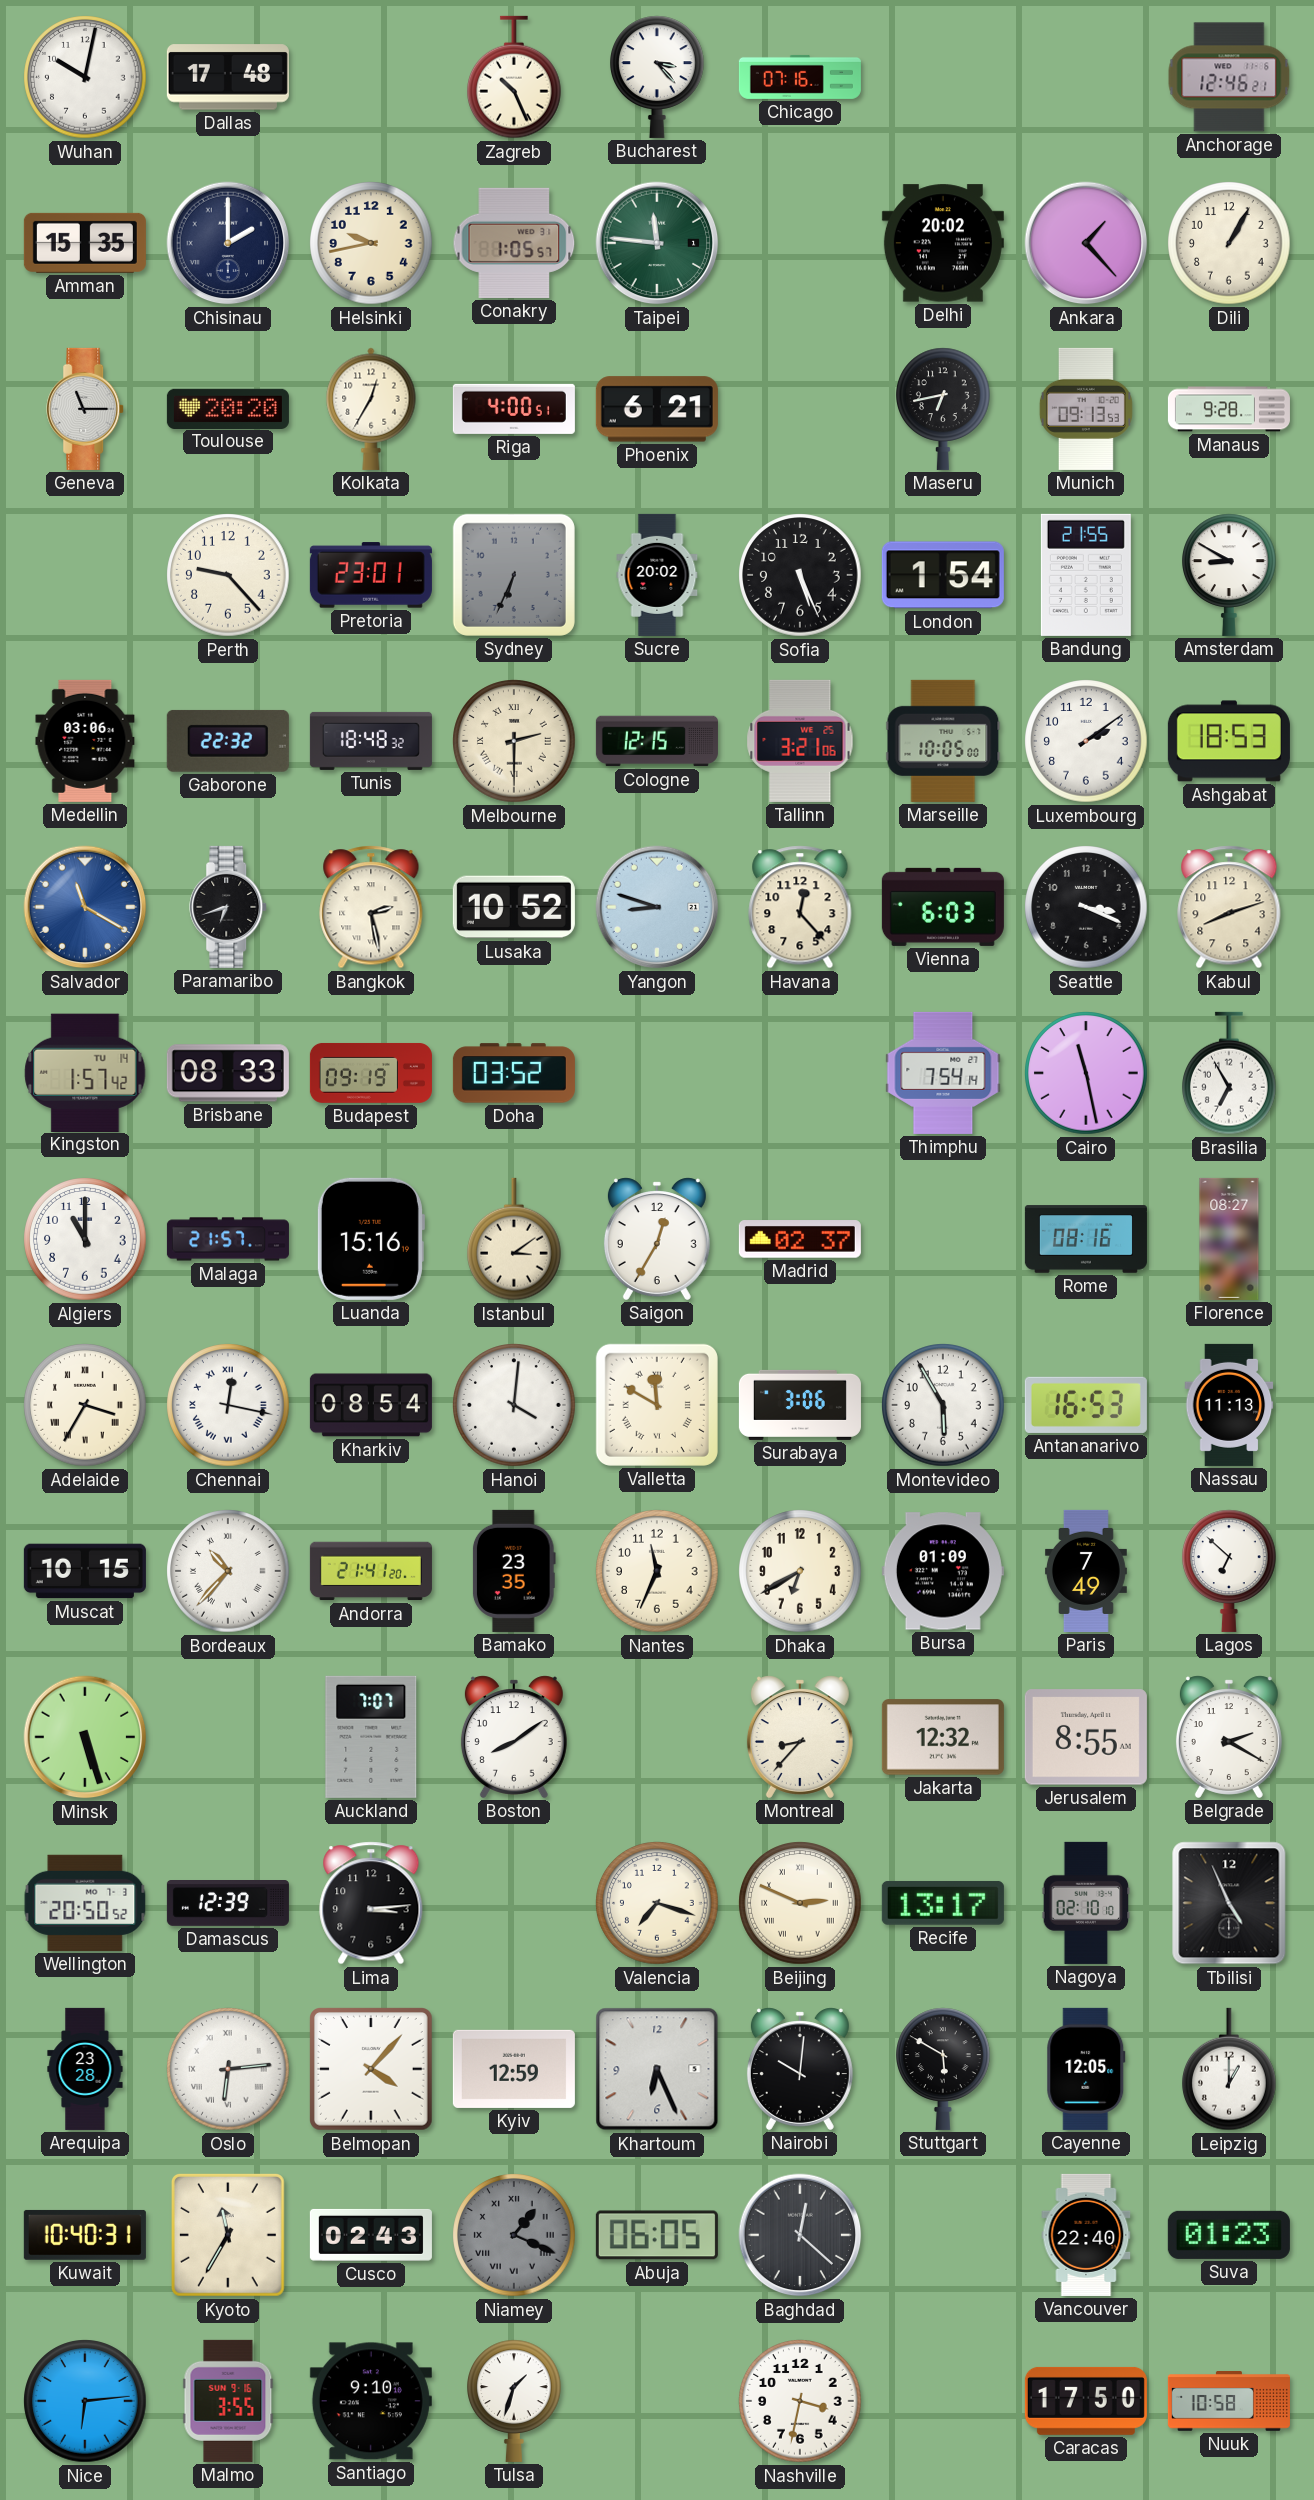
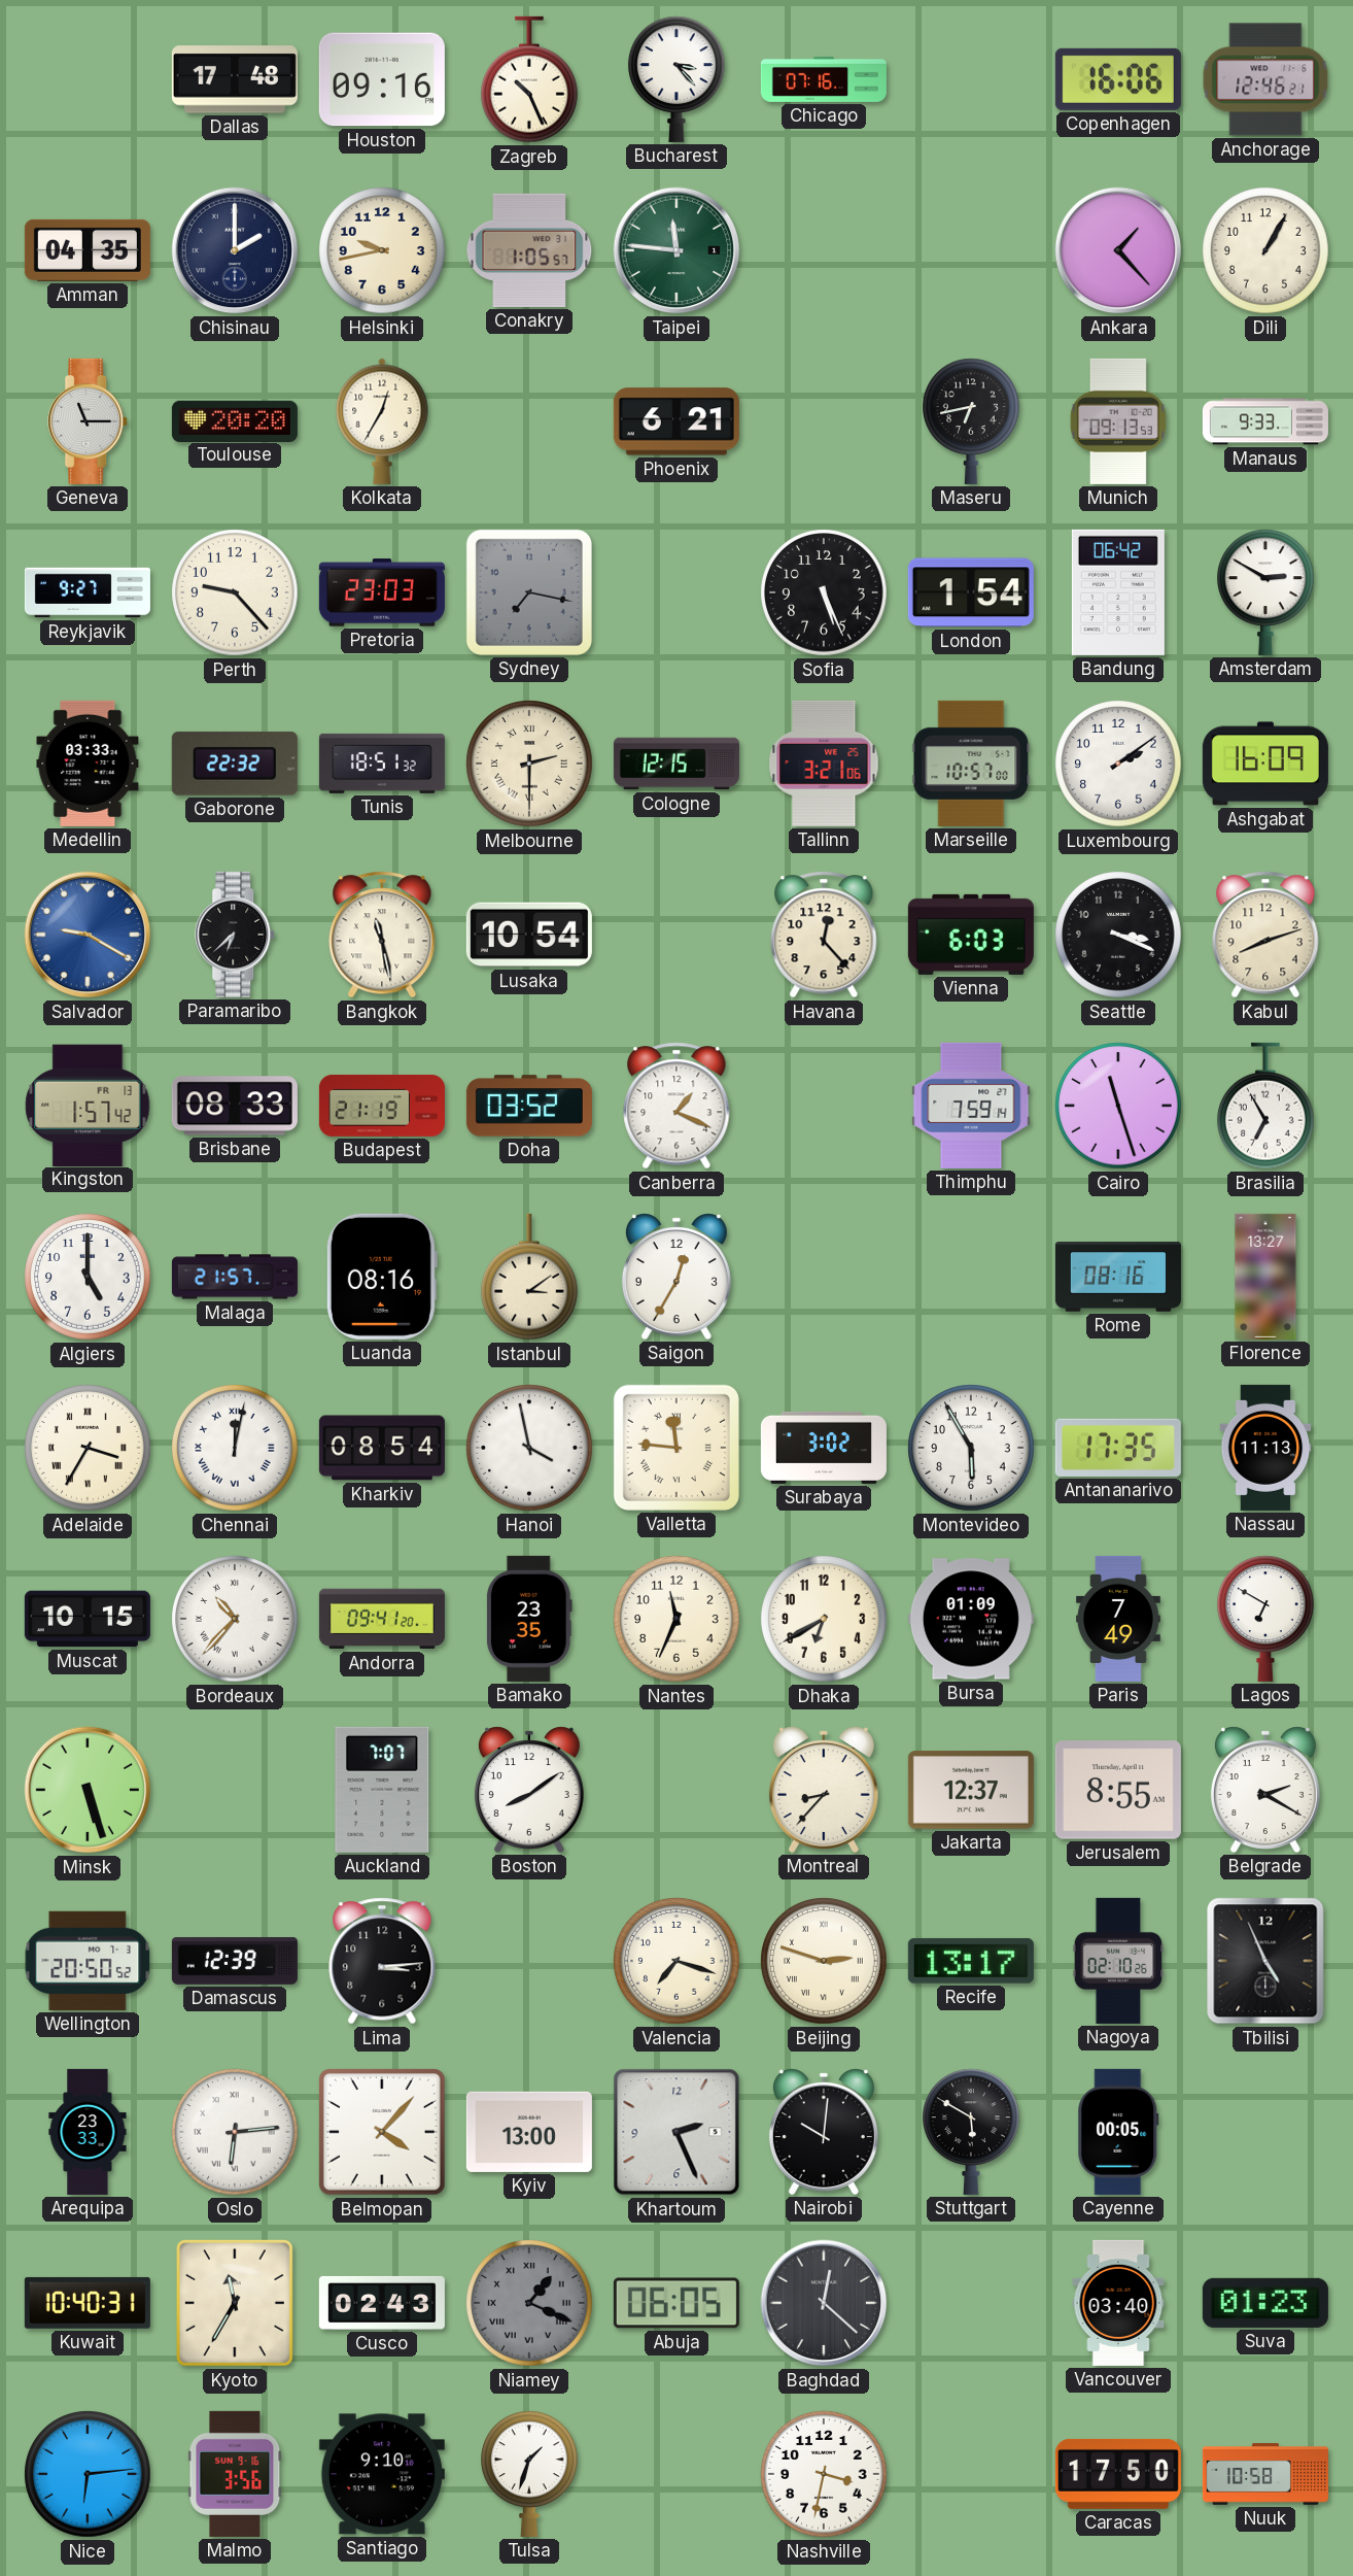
Wuhan: 10:02 -> none
Houston: none -> 09:16
Copenhagen: none -> 16:06
Amman: 15:35 -> 04:35
Delhi: 20:02 -> none
Riga: 4:00 -> none
Manaus: 9:28 -> 9:33
Reykjavik: none -> 9:27
Pretoria: 23:01 -> 23:03
Sydney: 6:34 -> 7:17
Sucre: 20:02 -> none
Bandung: 21:55 -> 06:42
Amsterdam: 8:50 -> 2:50
Medellin: 03:06 -> 03:33
Tunis: 18:48 -> 18:51
Marseille: 10:05 -> 10:57
Ashgabat: 18:53 -> 16:09
Salvador: 11:20 -> 9:20
Paramaribo: 6:42 -> 6:38
Bangkok: 2:28 -> 11:28
Lusaka: 10:52 -> 10:54
Yangon: 8:48 -> none
Kingston date: TU 14 -> FR 13
Budapest: 09:19 -> 21:19
Canberra: none -> 1:19
Thimphu: 7:54 -> 7:59
Cairo: 11:28 -> 11:27
Algiers: 11:00 -> 5:00
Luanda: 15:16 -> 08:16
Madrid: 02:37 -> none
Florence: 08:27 -> 13:27
Chennai: 12:17 -> 12:02
Hanoi: 4:01 -> 3:58
Valletta: 11:50 -> 11:46
Surabaya: 3:06 -> 3:02
Antananarivo: 16:53 -> 17:35
Andorra: 21:41 -> 09:41
Lagos: 6:52 -> 6:50
Jakarta: 12:32 -> 12:37
Beijing: 2:49 -> 2:48
Nagoya: 02:10:10 -> 02:10:26
Arequipa: 23:28 -> 23:33
Kyiv: 12:59 -> 13:00
Khartoum: 6:26 -> 2:26
Cayenne: 12:05 -> 00:05
Leipzig: 1:00 -> none
Vancouver: 22:40 -> 03:40
Malmo: 3:55 -> 3:56
